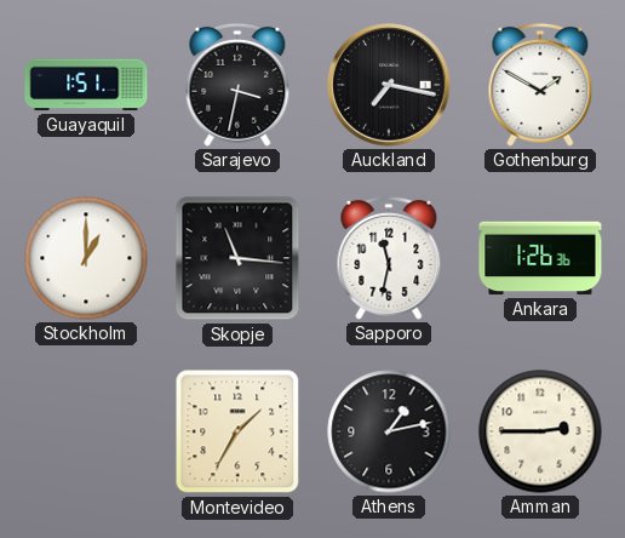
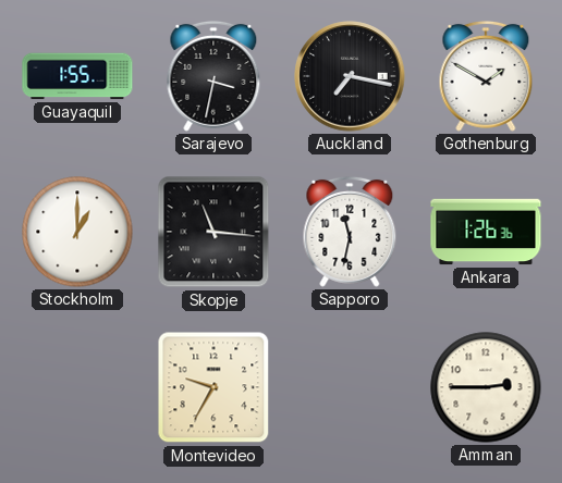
Guayaquil: 1:51 -> 1:55
Montevideo: 1:35 -> 9:35
Athens: 1:13 -> none
